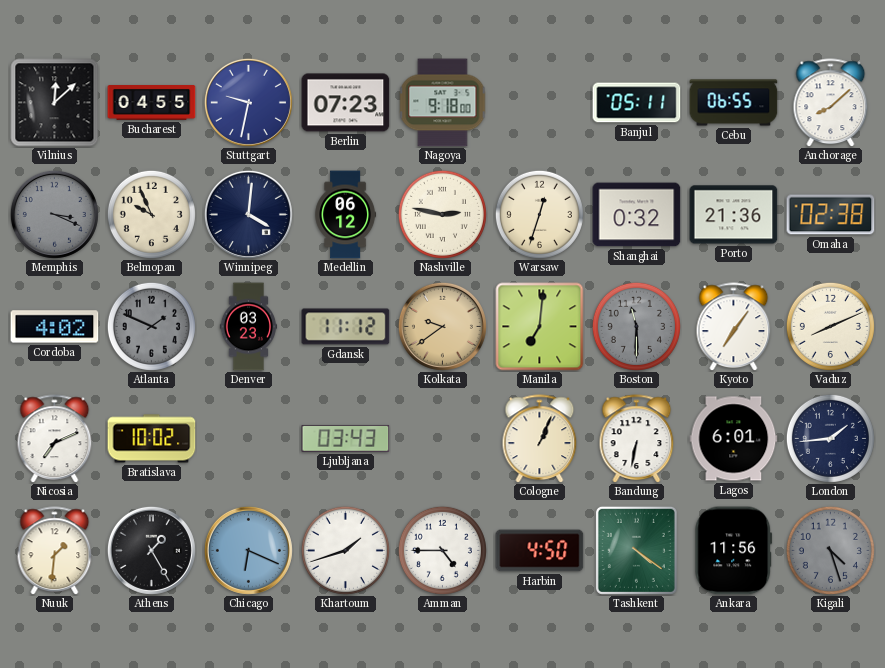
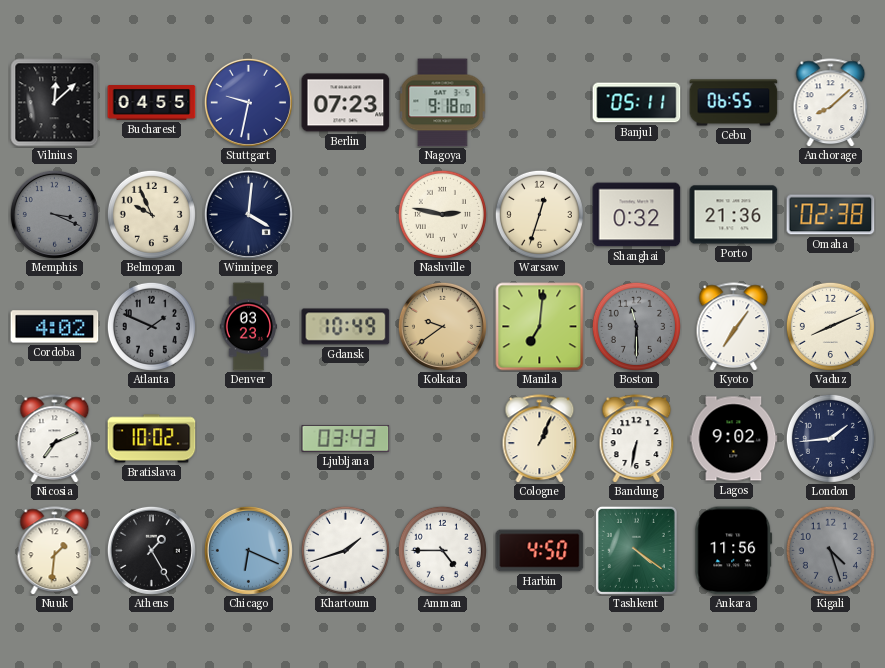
Medellin: 06:12 -> none
Gdansk: 11:12 -> 10:49
Lagos: 6:01 -> 9:02
